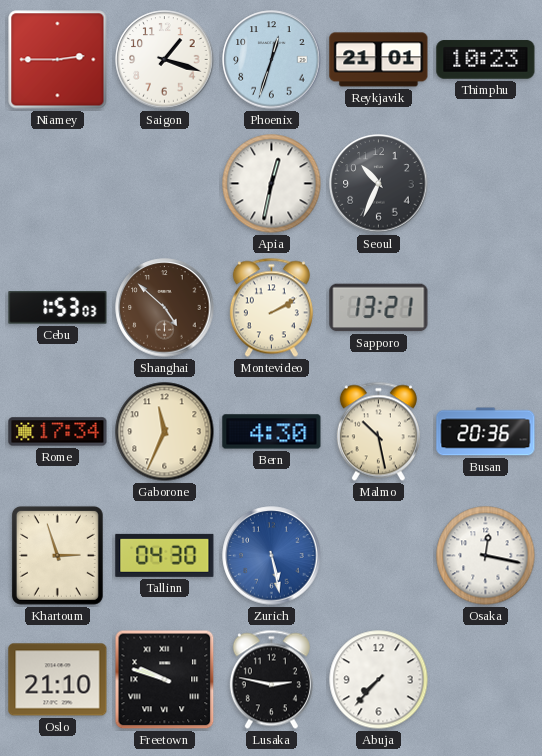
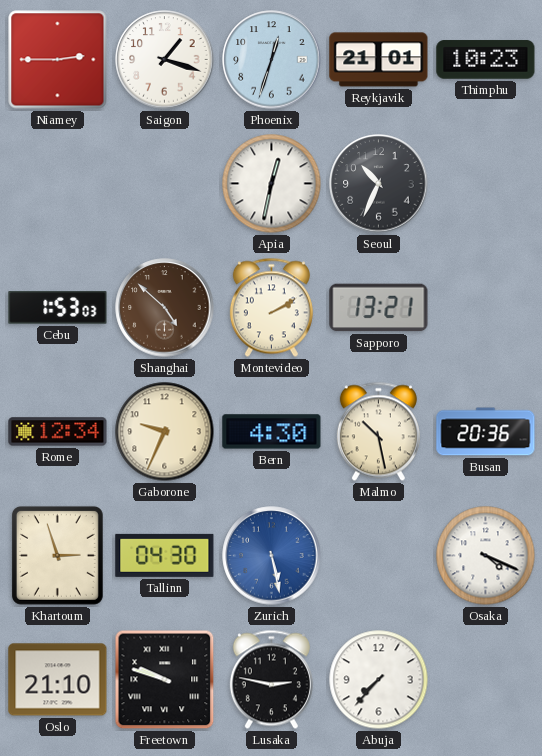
Rome: 17:34 -> 12:34
Gaborone: 11:34 -> 9:34
Osaka: 12:17 -> 4:19
